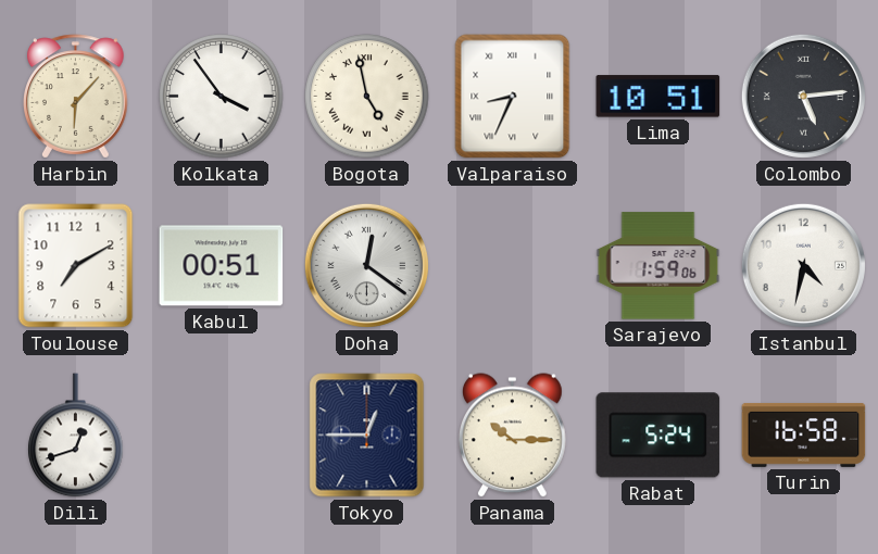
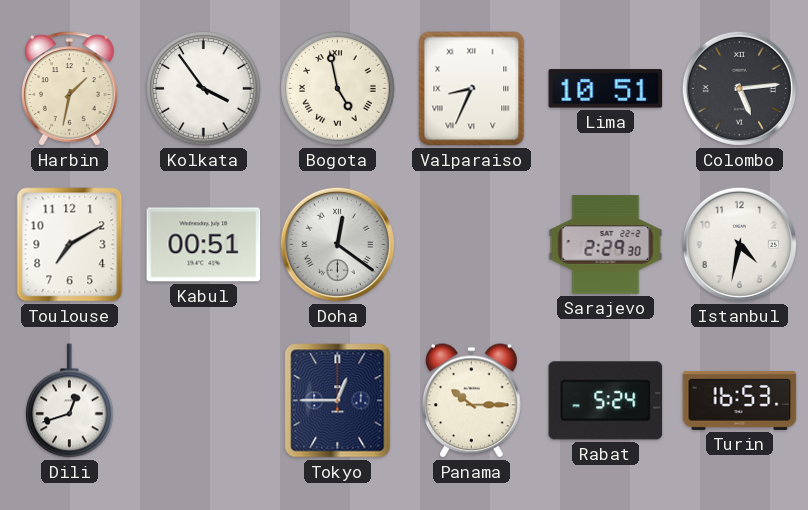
Harbin: 6:07 -> 1:32
Sarajevo: 1:59 -> 2:29
Turin: 16:58 -> 16:53
